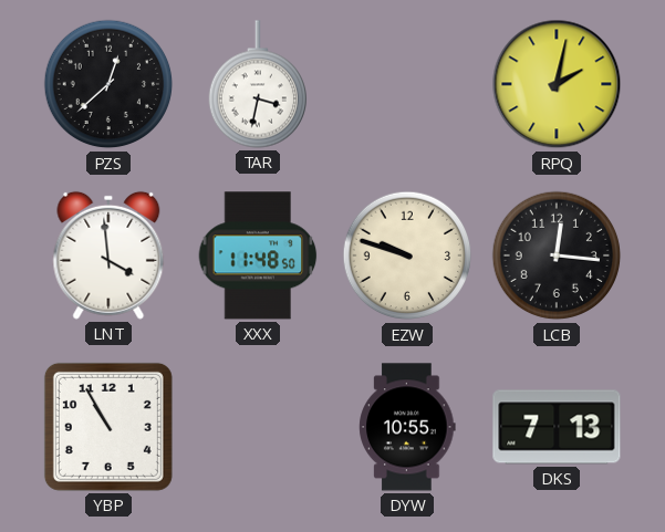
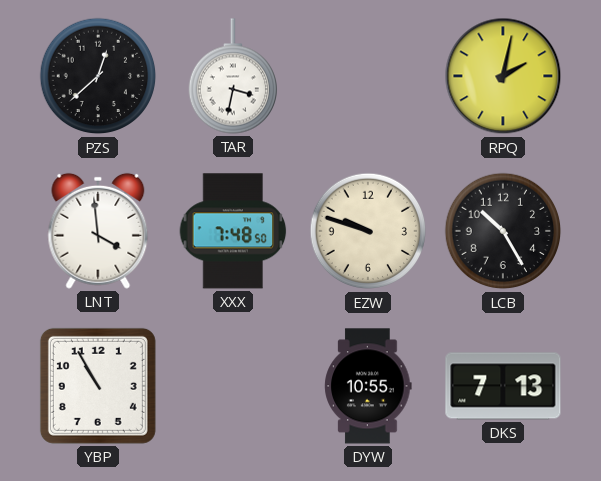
XXX: 11:48 -> 7:48
LCB: 12:16 -> 10:25
